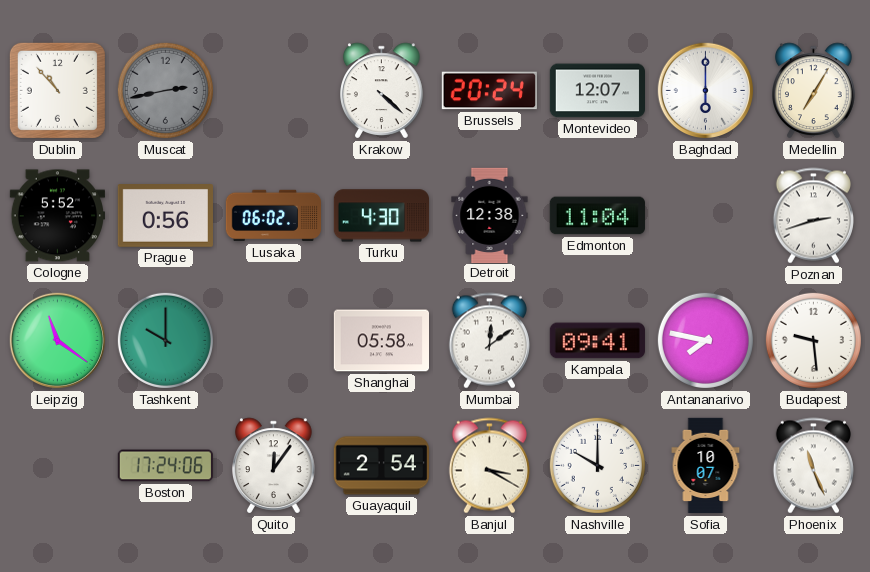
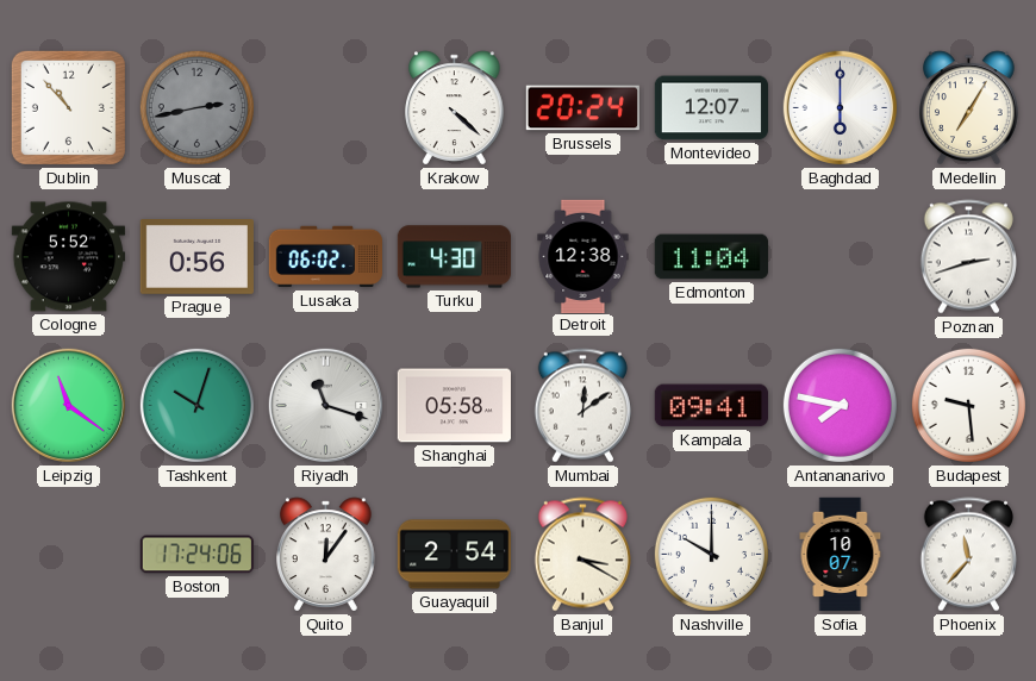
Tashkent: 10:00 -> 10:03
Riyadh: none -> 11:18
Phoenix: 11:26 -> 11:37
